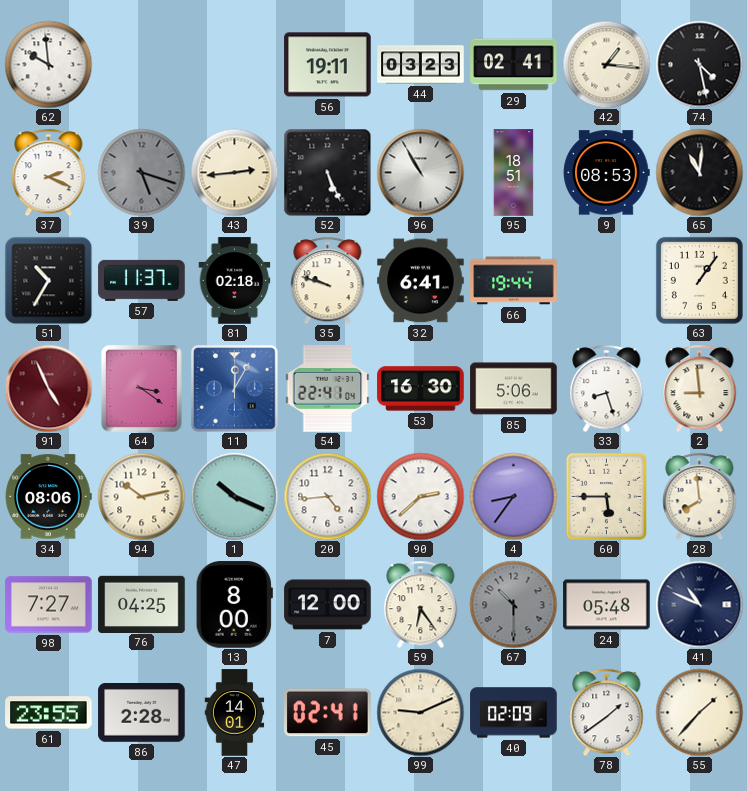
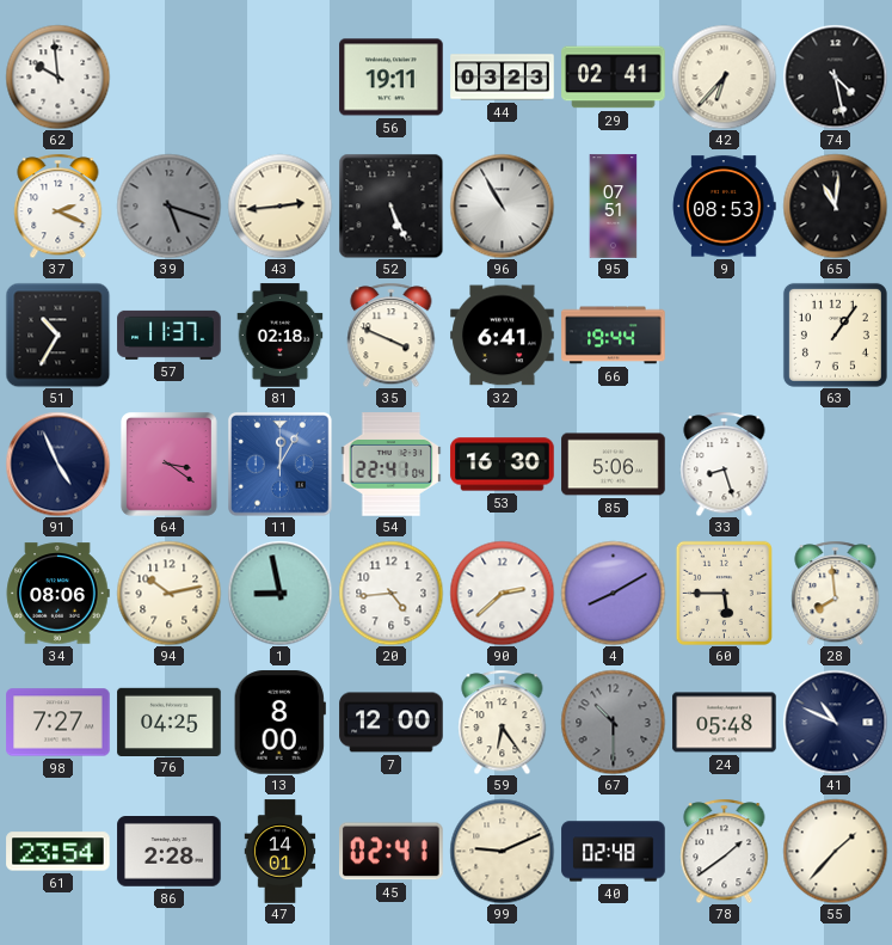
42: 1:16 -> 6:37
95: 18:51 -> 07:51
35: 9:48 -> 3:49
91 dial: burgundy -> navy
2: 8:59 -> none
1: 10:19 -> 8:58
4: 8:36 -> 8:10
61: 23:55 -> 23:54
40: 02:09 -> 02:48
